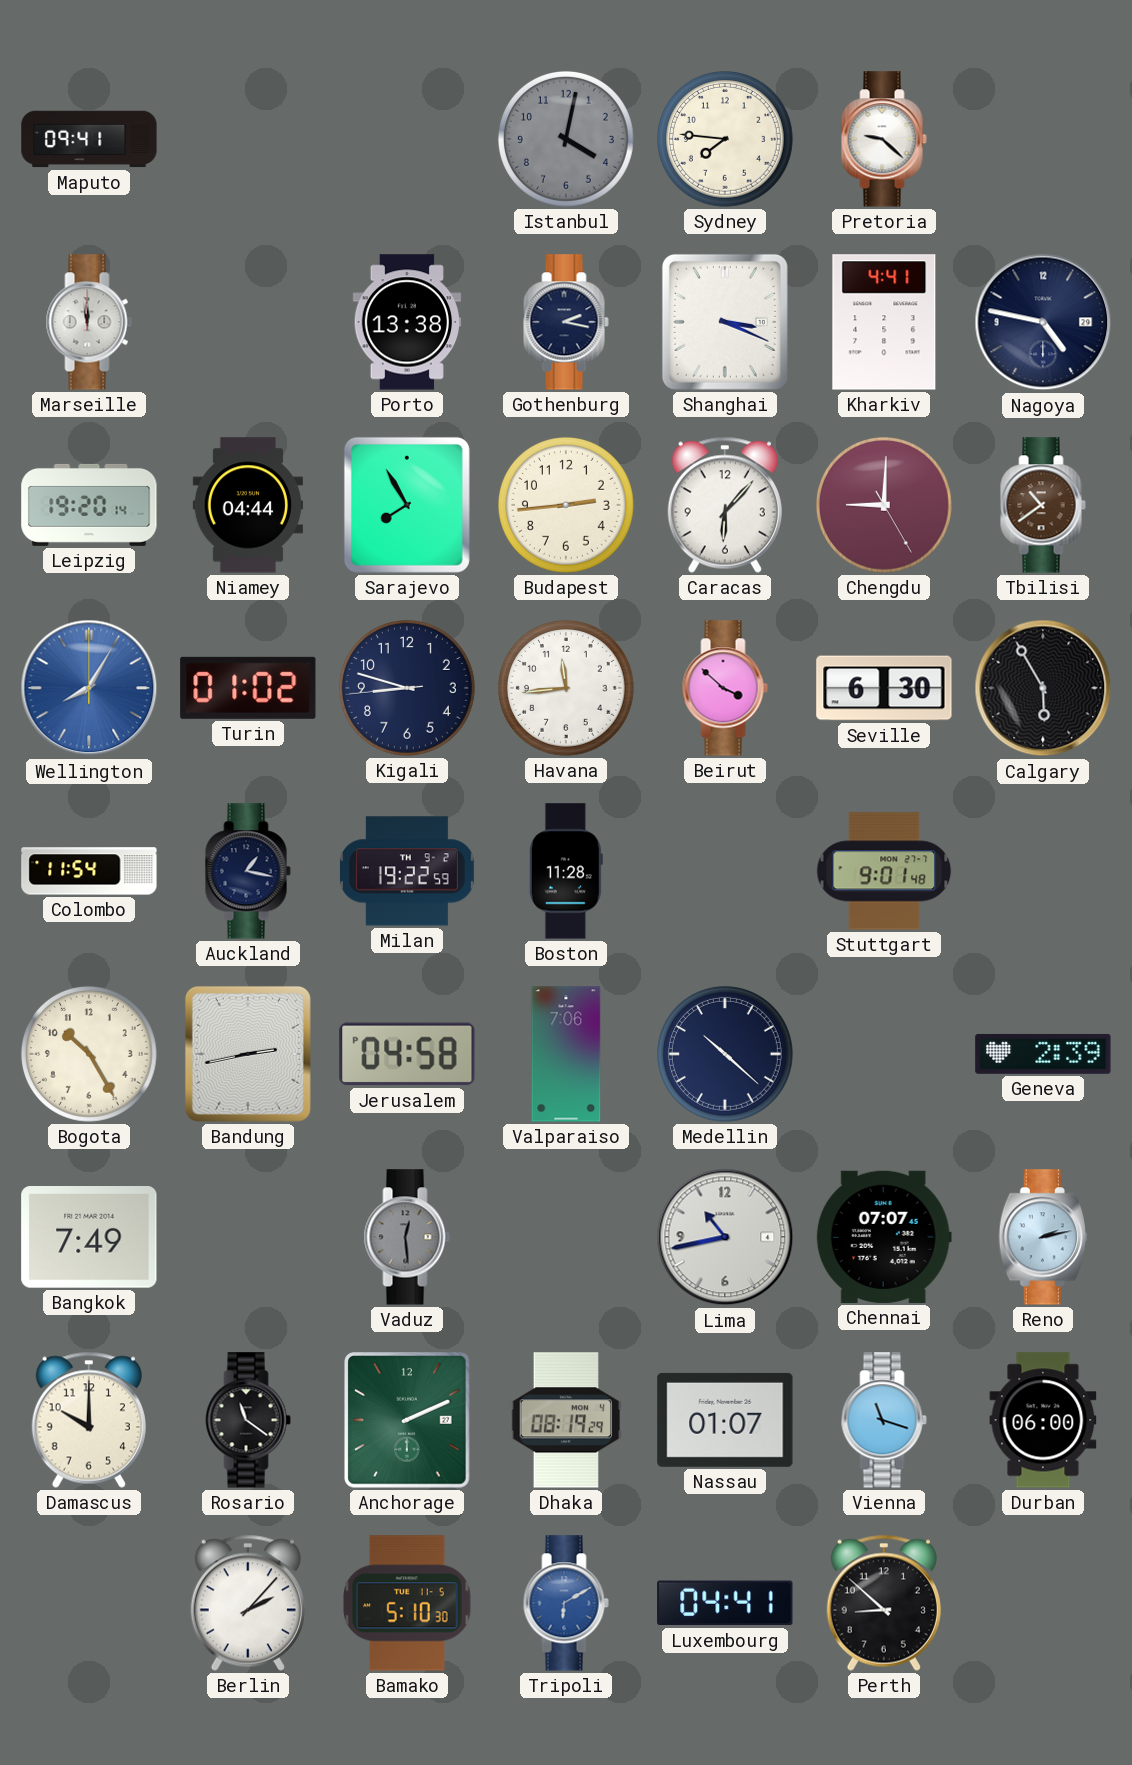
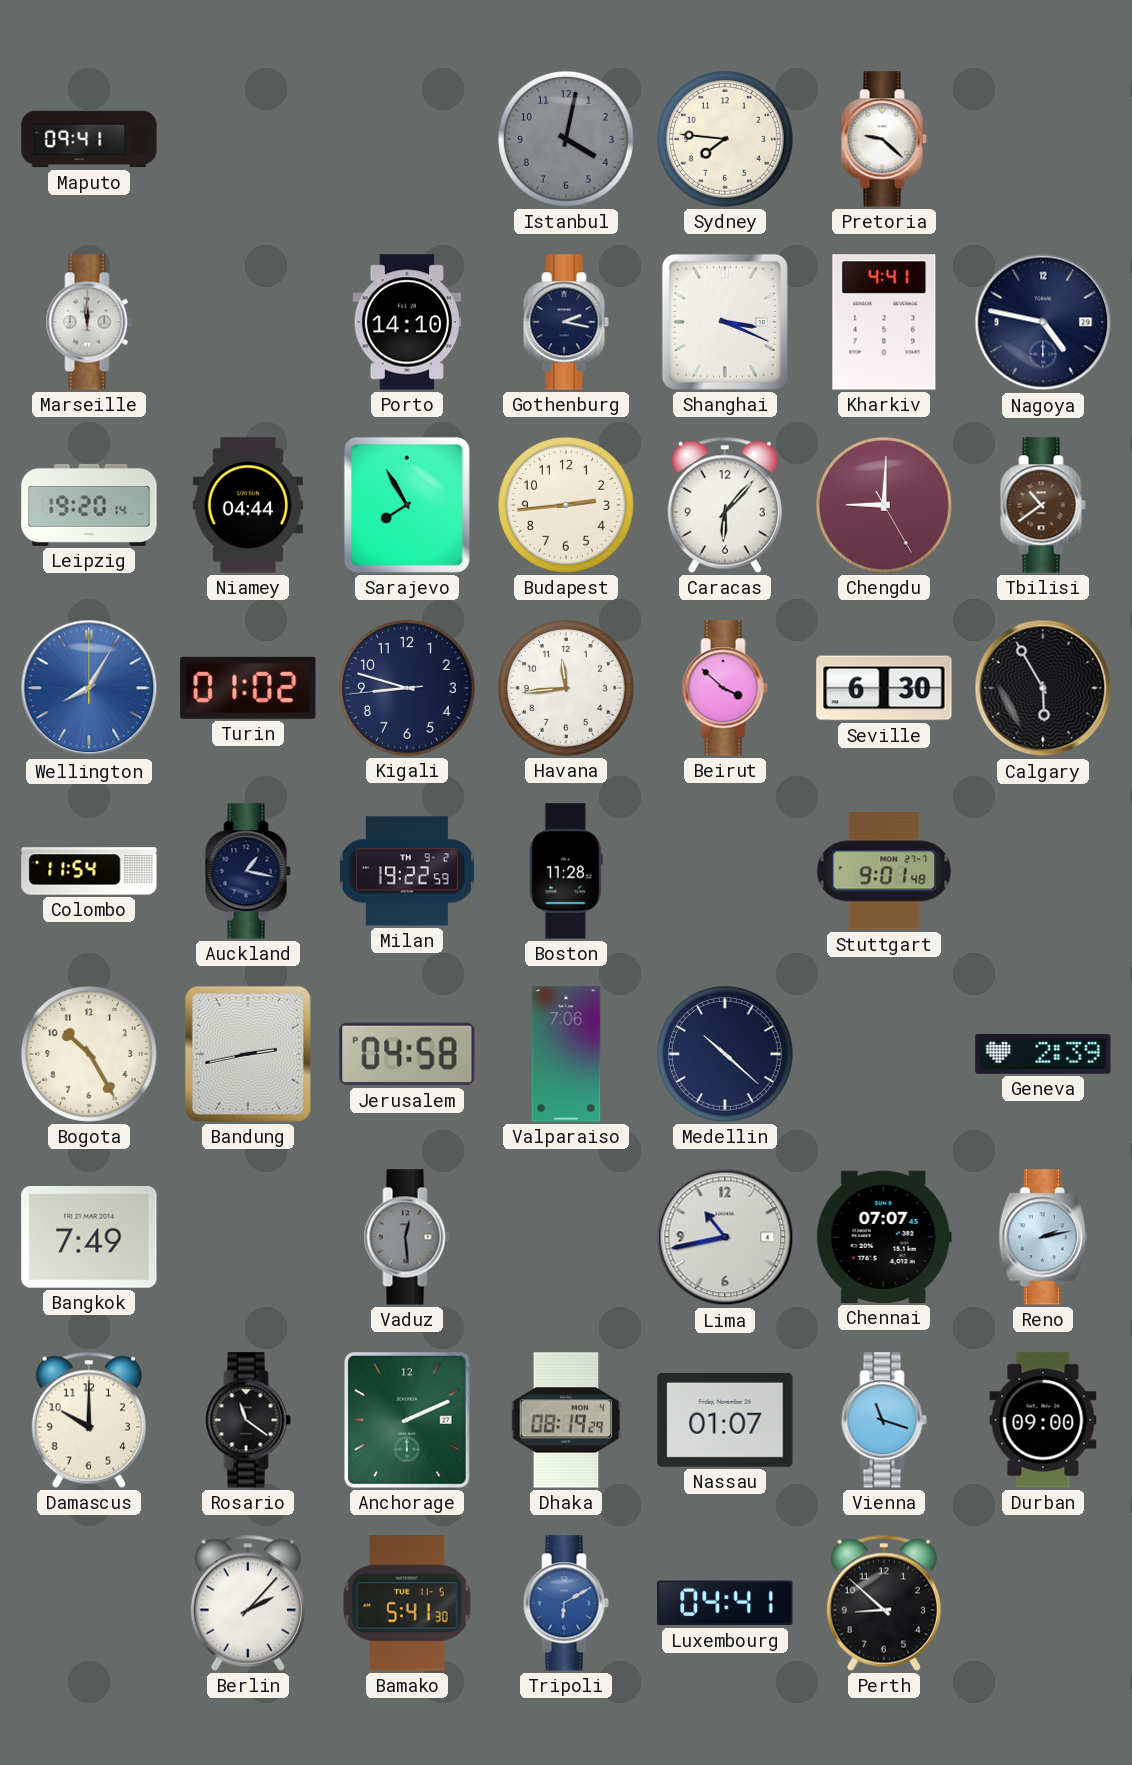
Porto: 13:38 -> 14:10
Durban: 06:00 -> 09:00
Bamako: 5:10 -> 5:41
